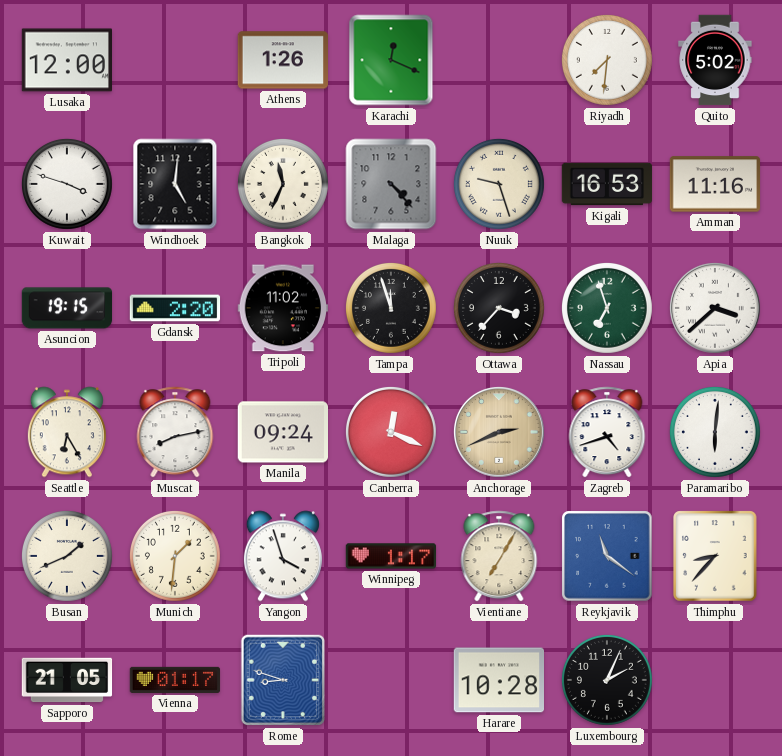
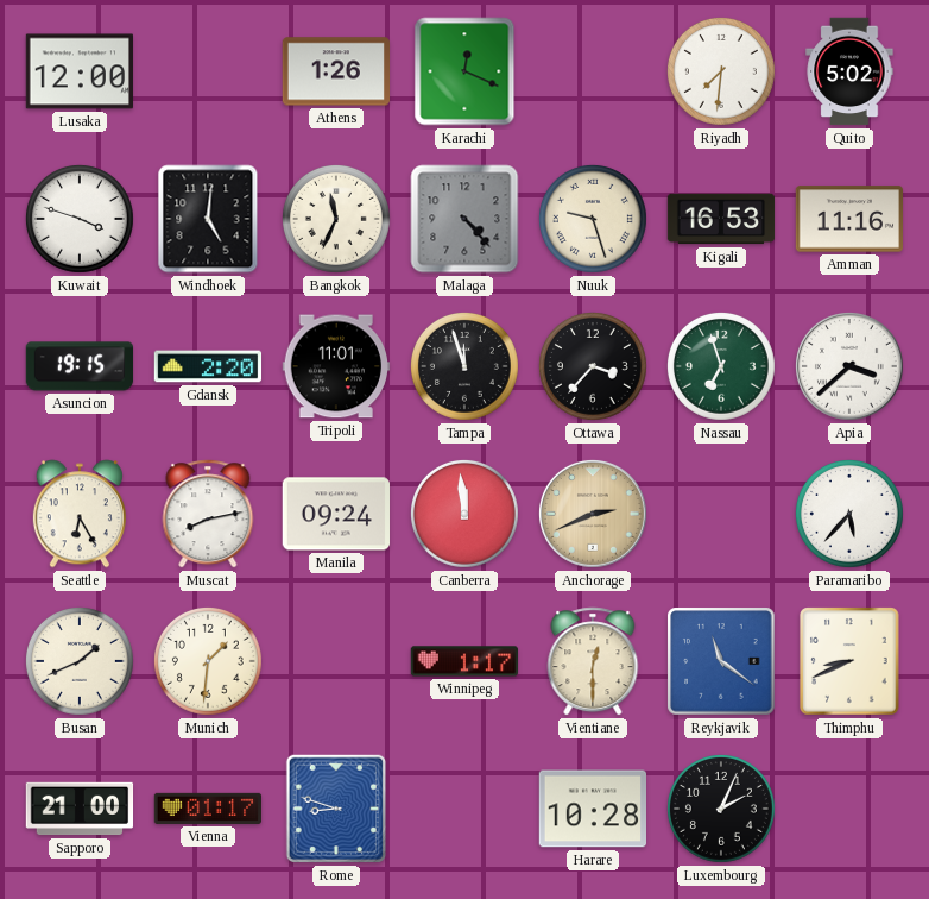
Tripoli: 11:02 -> 11:01
Canberra: 12:19 -> 11:59
Zagreb: 4:42 -> none
Paramaribo: 6:01 -> 5:37
Yangon: 3:57 -> none
Vientiane: 7:05 -> 12:30
Thimphu: 8:37 -> 8:41
Sapporo: 21:05 -> 21:00
